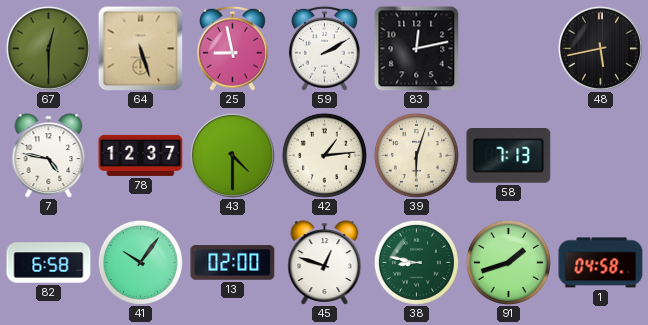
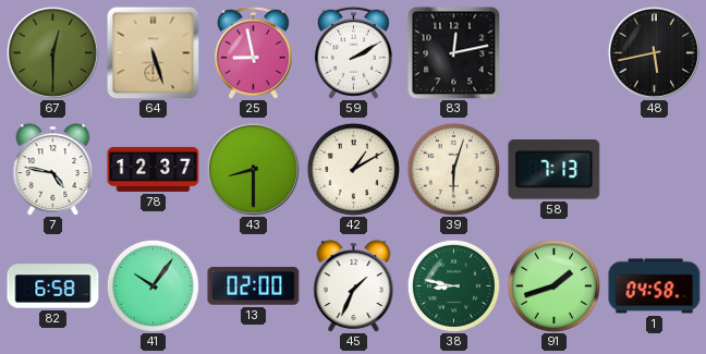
43: 4:30 -> 8:30
42: 1:14 -> 1:10
45: 12:48 -> 1:34
